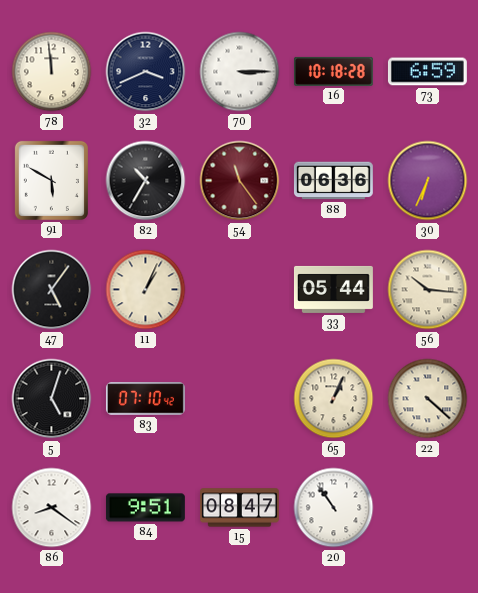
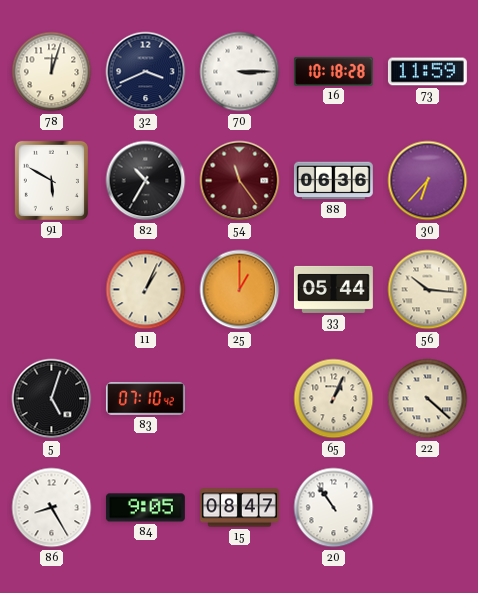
78: 11:59 -> 12:03
73: 6:59 -> 11:59
30: 6:34 -> 6:37
47: 5:06 -> none
25: none -> 1:00
86: 8:21 -> 8:25
84: 9:51 -> 9:05
